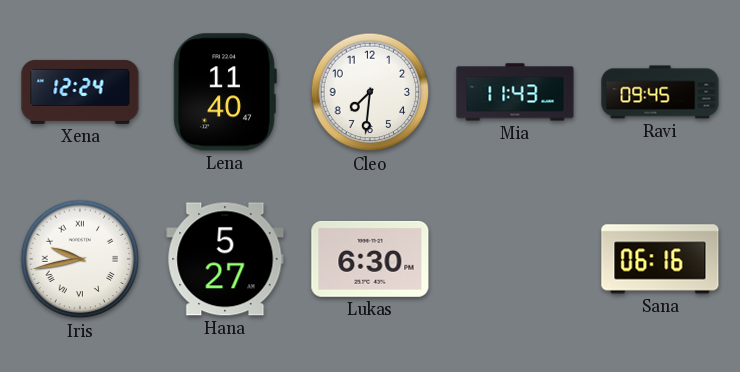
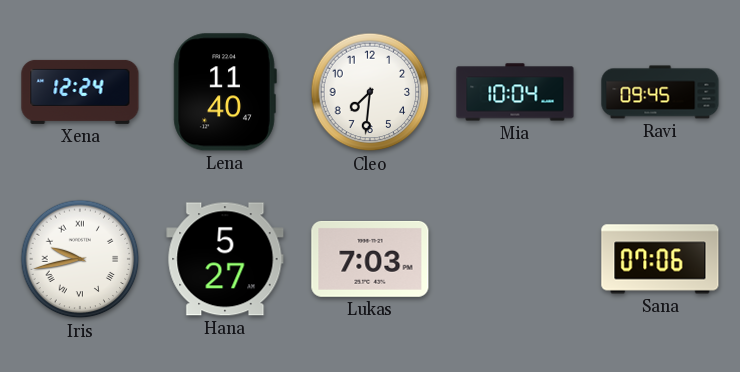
Mia: 11:43 -> 10:04
Lukas: 6:30 -> 7:03
Sana: 06:16 -> 07:06
